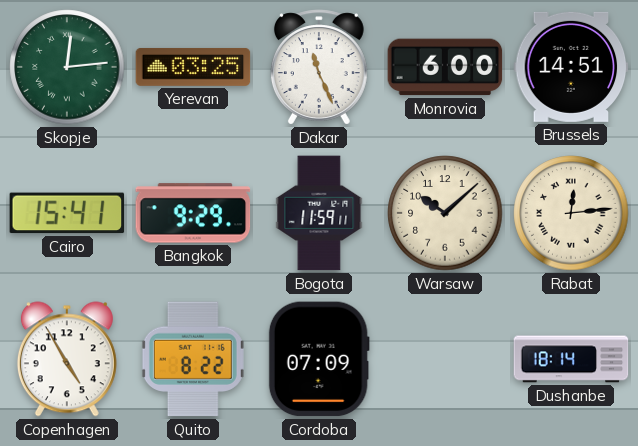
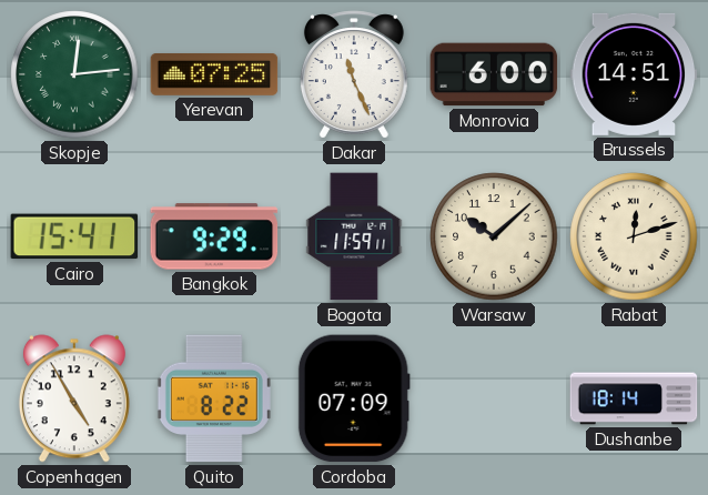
Yerevan: 03:25 -> 07:25
Rabat: 12:14 -> 12:12
